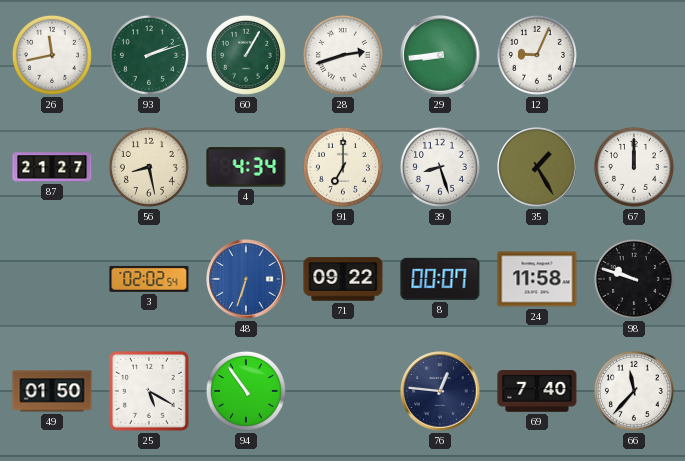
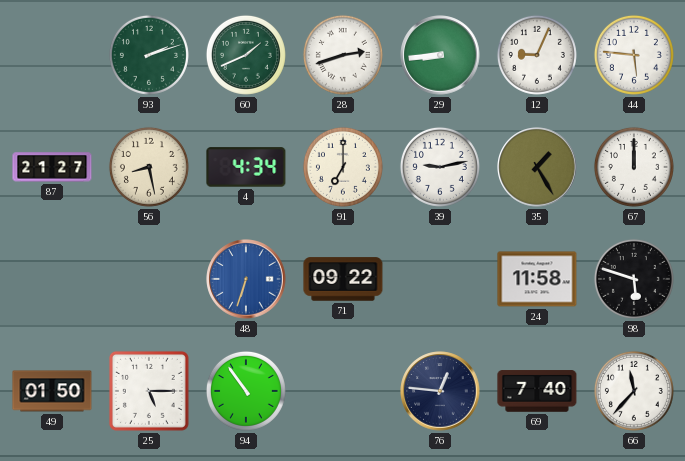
26: 11:43 -> none
60: 1:05 -> 1:41
44: none -> 5:46
39: 8:27 -> 9:13
3: 02:02 -> none
8: 00:07 -> none
98: 9:48 -> 5:48
25: 5:20 -> 5:15
